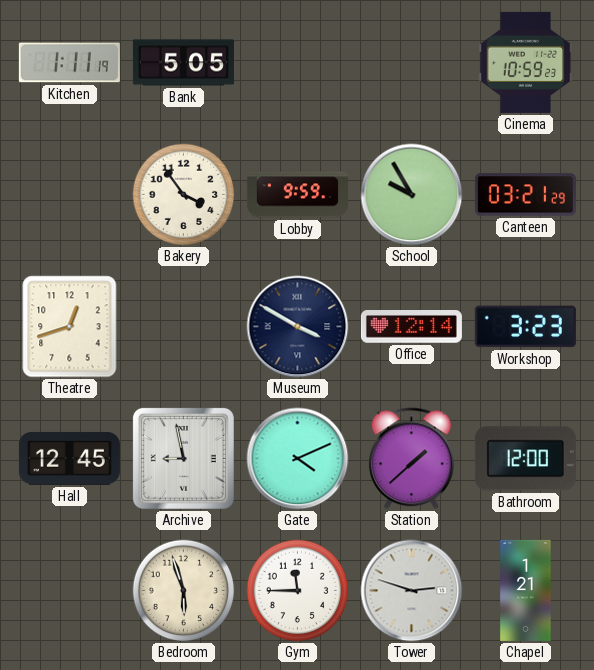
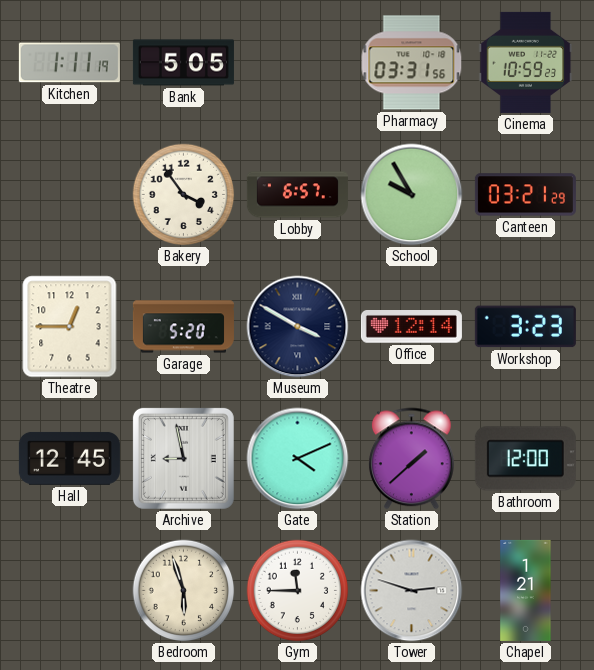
Pharmacy: none -> 03:31
Lobby: 9:59 -> 6:57
Theatre: 12:42 -> 12:45
Garage: none -> 5:20
